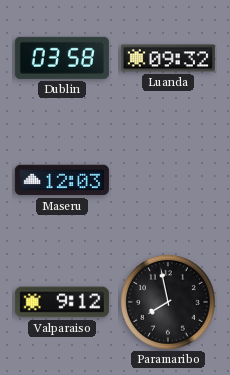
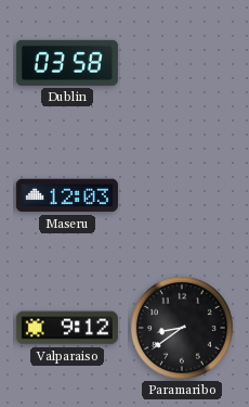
Luanda: 09:32 -> none
Paramaribo: 7:58 -> 8:39
